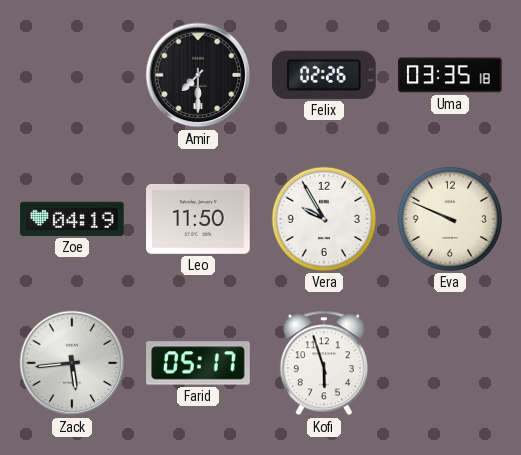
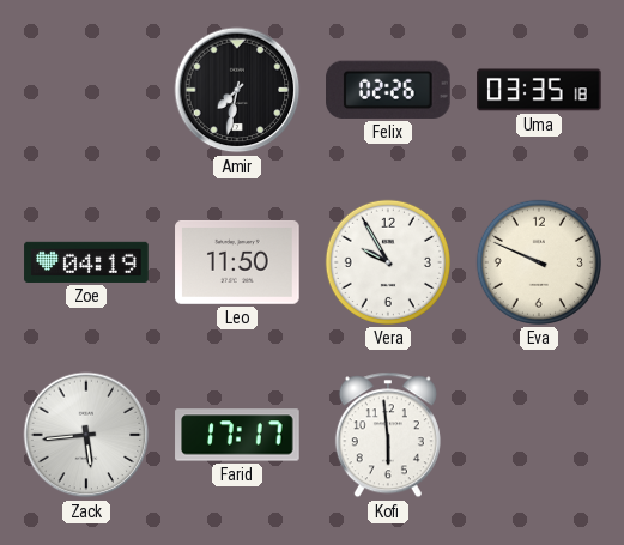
Amir: 7:30 -> 7:32
Farid: 05:17 -> 17:17
Kofi: 5:57 -> 5:59
